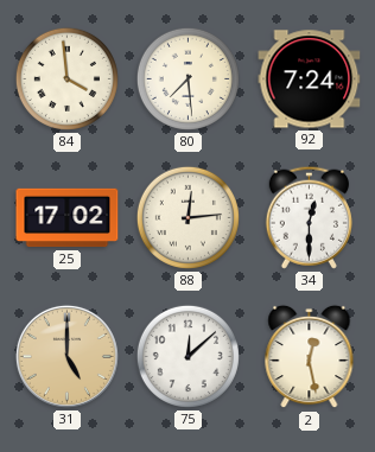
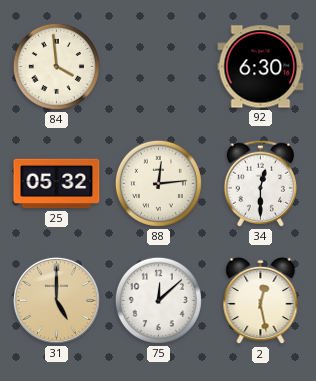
80: 7:29 -> none
92: 7:24 -> 6:30
25: 17:02 -> 05:32
